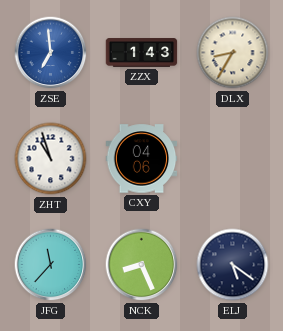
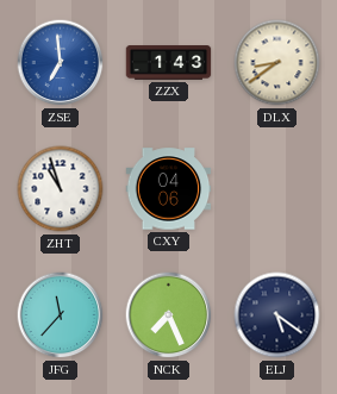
DLX: 8:35 -> 8:39
NCK: 8:26 -> 7:26
